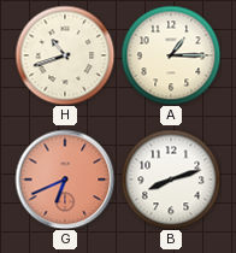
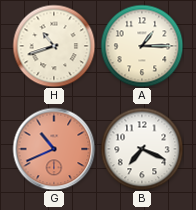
G: 6:41 -> 10:41
B: 8:12 -> 7:19
